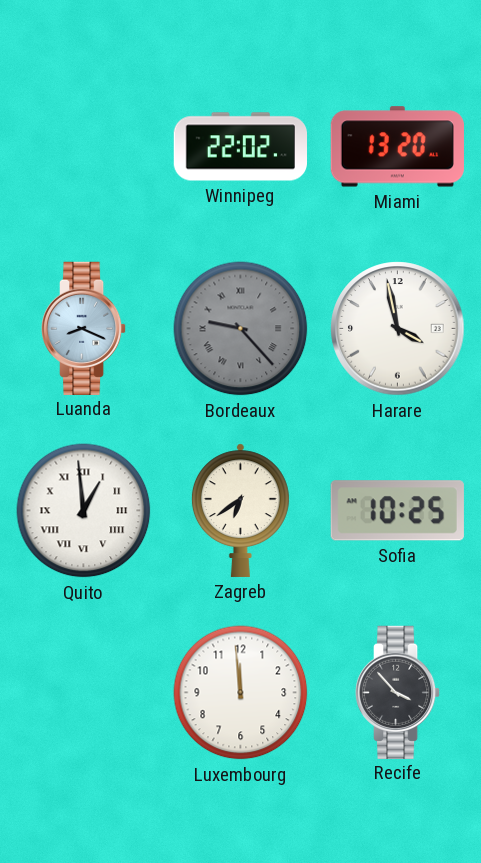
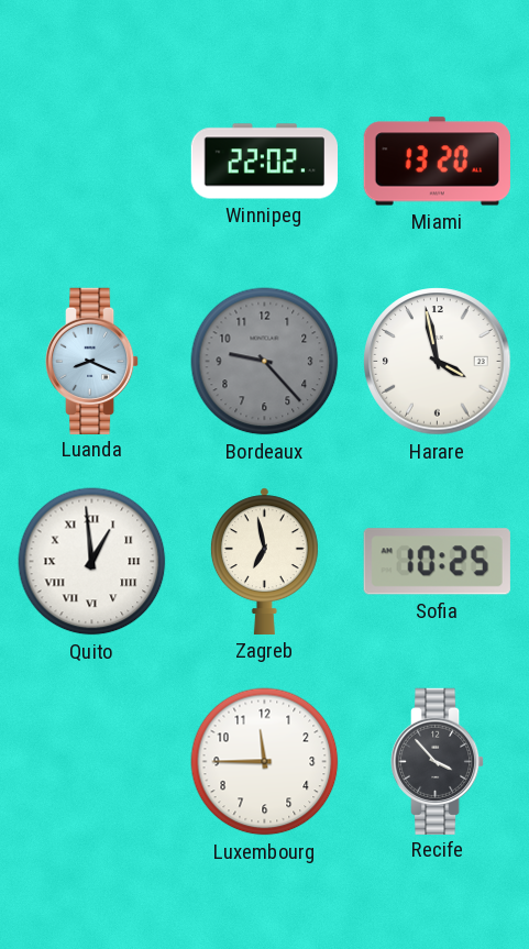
Bordeaux numerals: Roman -> Arabic
Zagreb: 6:39 -> 6:58
Luxembourg: 11:59 -> 11:45
